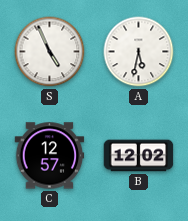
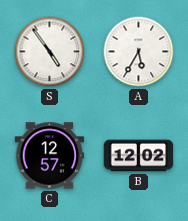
S: 4:56 -> 4:54
A: 5:32 -> 5:35
